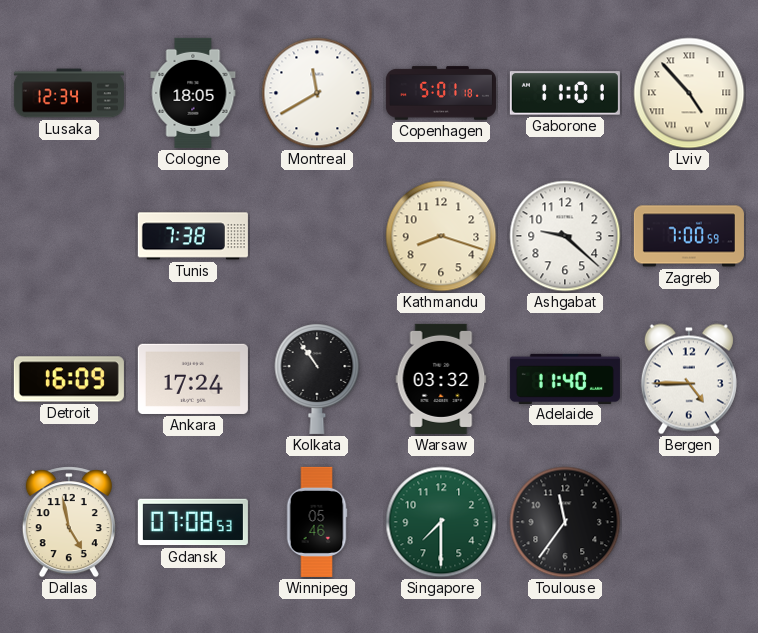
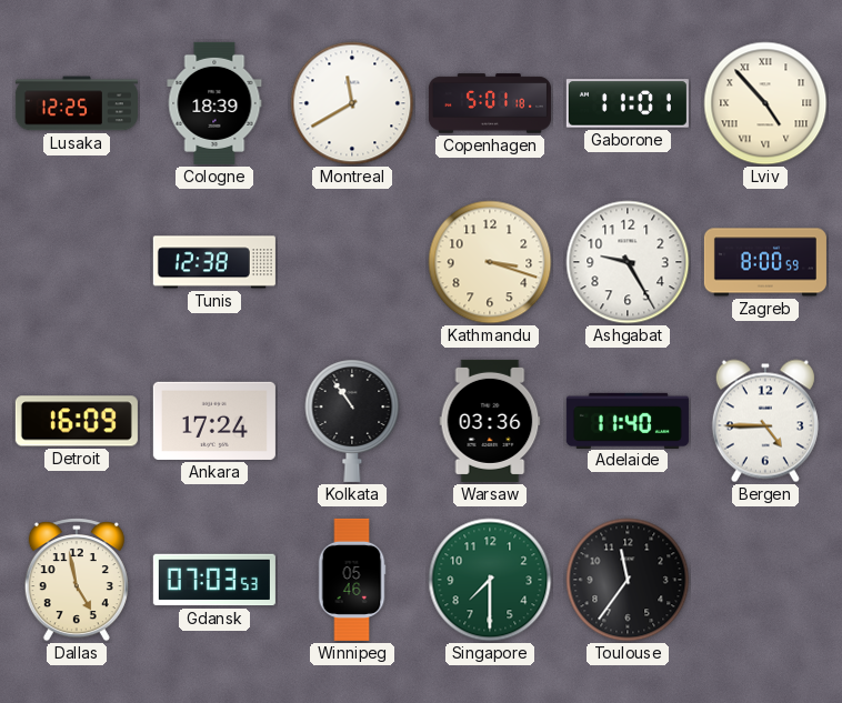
Lusaka: 12:34 -> 12:25
Cologne: 18:05 -> 18:39
Tunis: 7:38 -> 12:38
Kathmandu: 8:18 -> 3:18
Ashgabat: 9:22 -> 9:25
Zagreb: 7:00 -> 8:00
Warsaw: 03:32 -> 03:36
Gdansk: 07:08 -> 07:03
